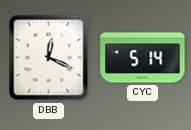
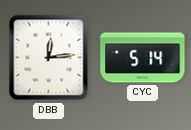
DBB: 12:19 -> 12:14
